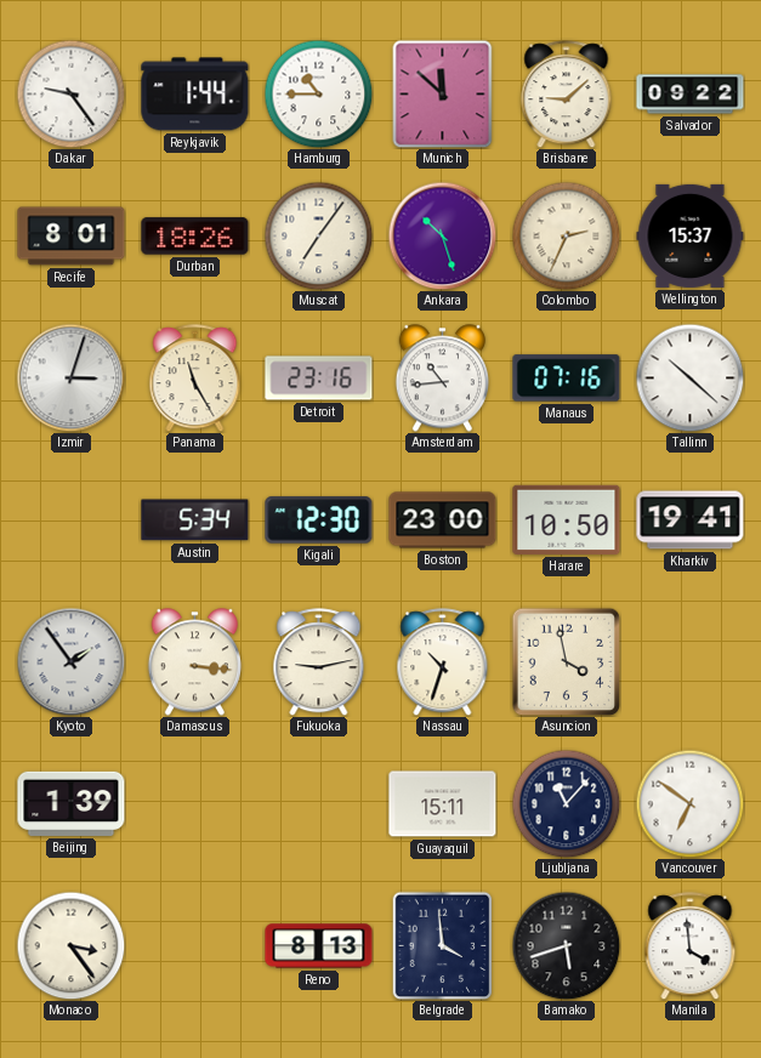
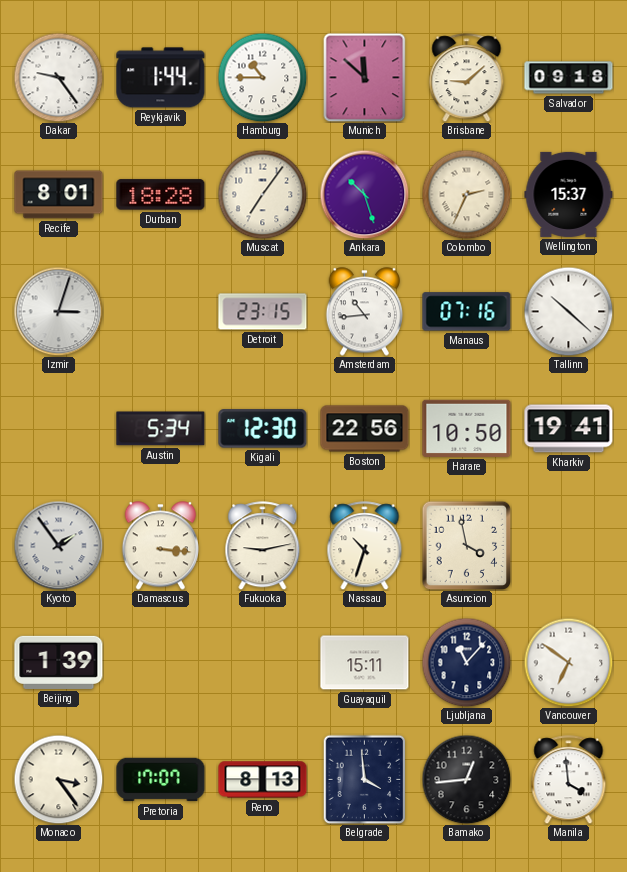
Salvador: 09:22 -> 09:18
Durban: 18:26 -> 18:28
Panama: 11:25 -> none
Detroit: 23:16 -> 23:15
Boston: 23:00 -> 22:56
Pretoria: none -> 17:07
Bamako: 5:42 -> 12:44
